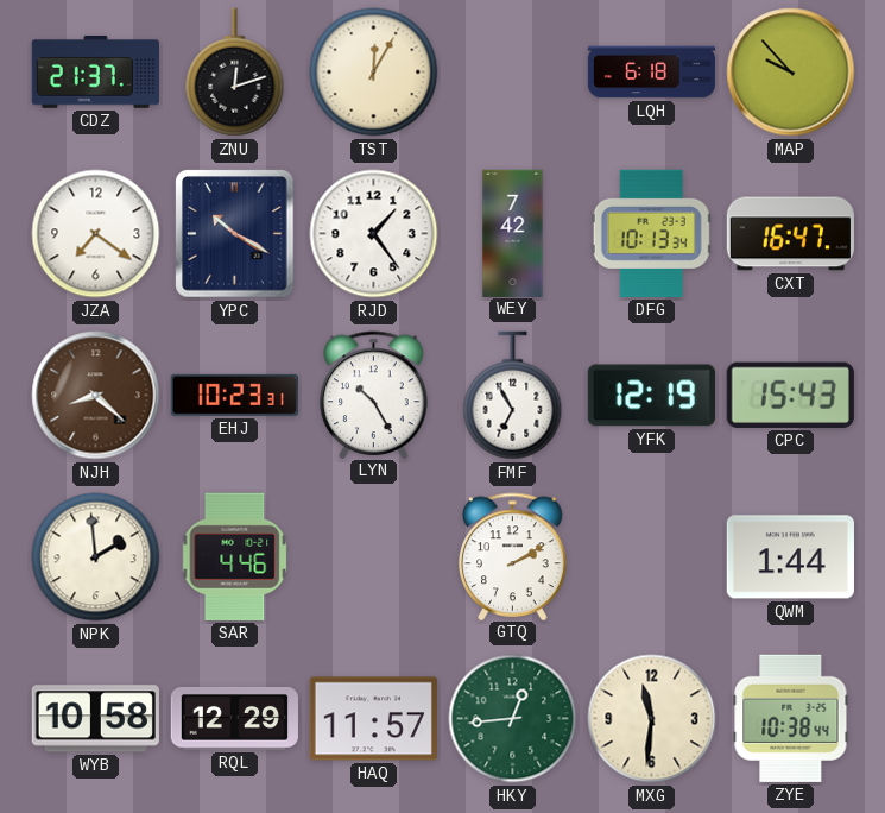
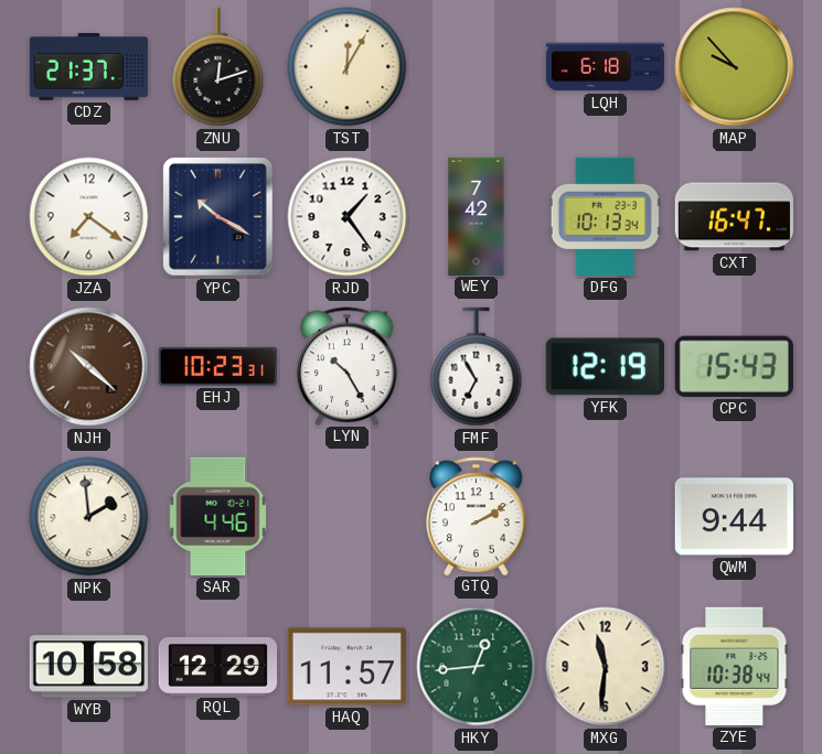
NJH: 8:22 -> 10:22
QWM: 1:44 -> 9:44
